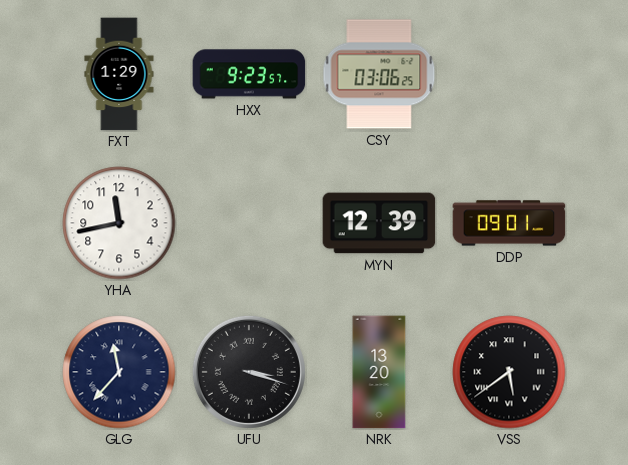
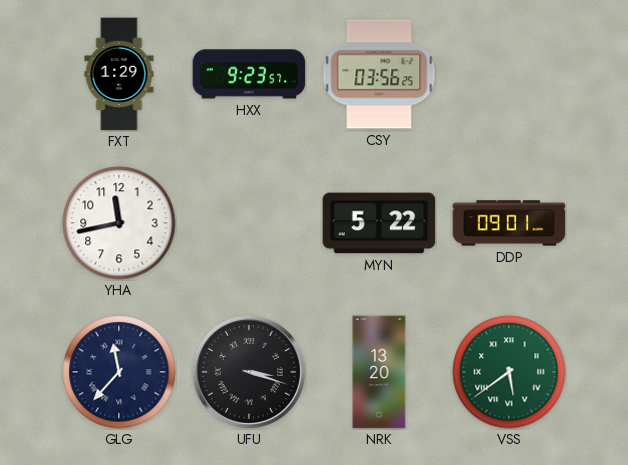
CSY: 03:06 -> 03:56
MYN: 12:39 -> 5:22
VSS dial: black -> green
